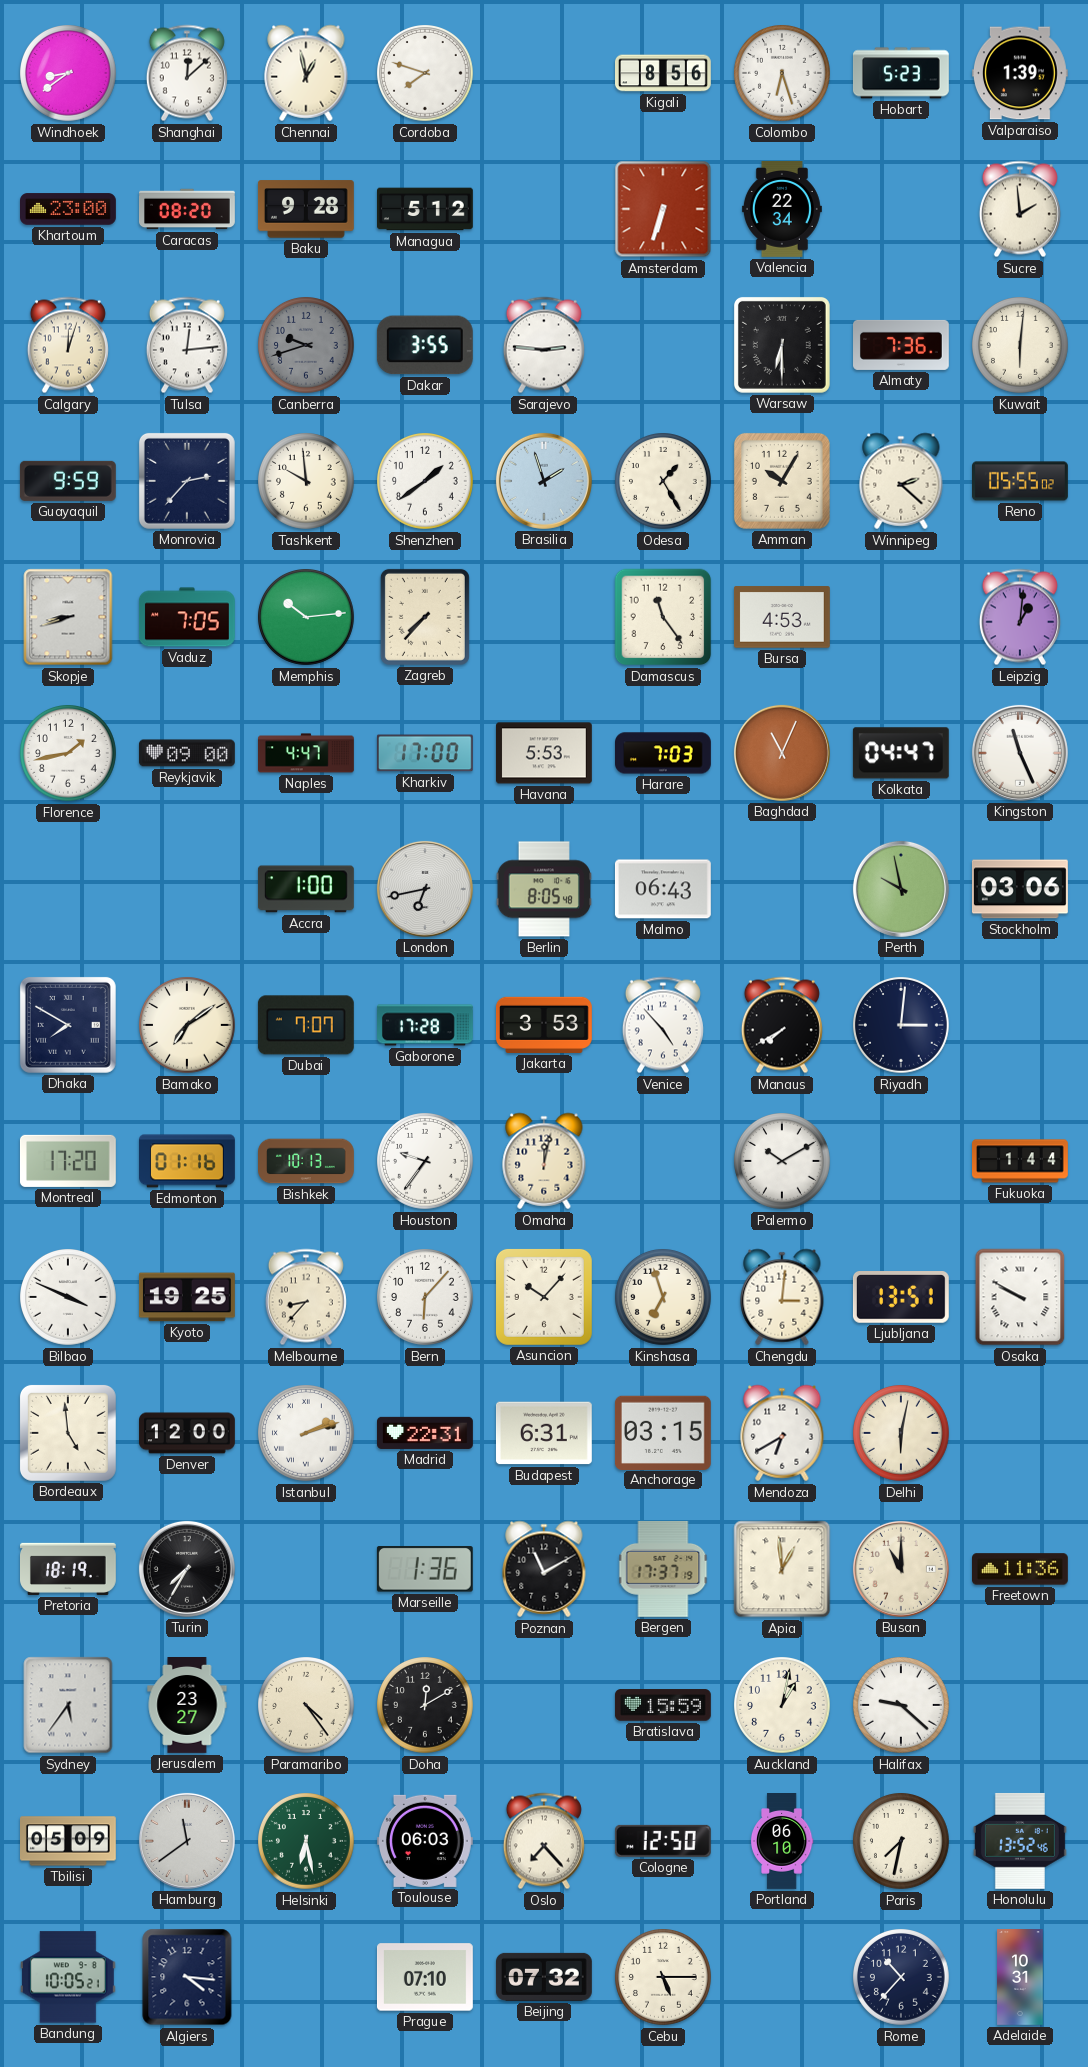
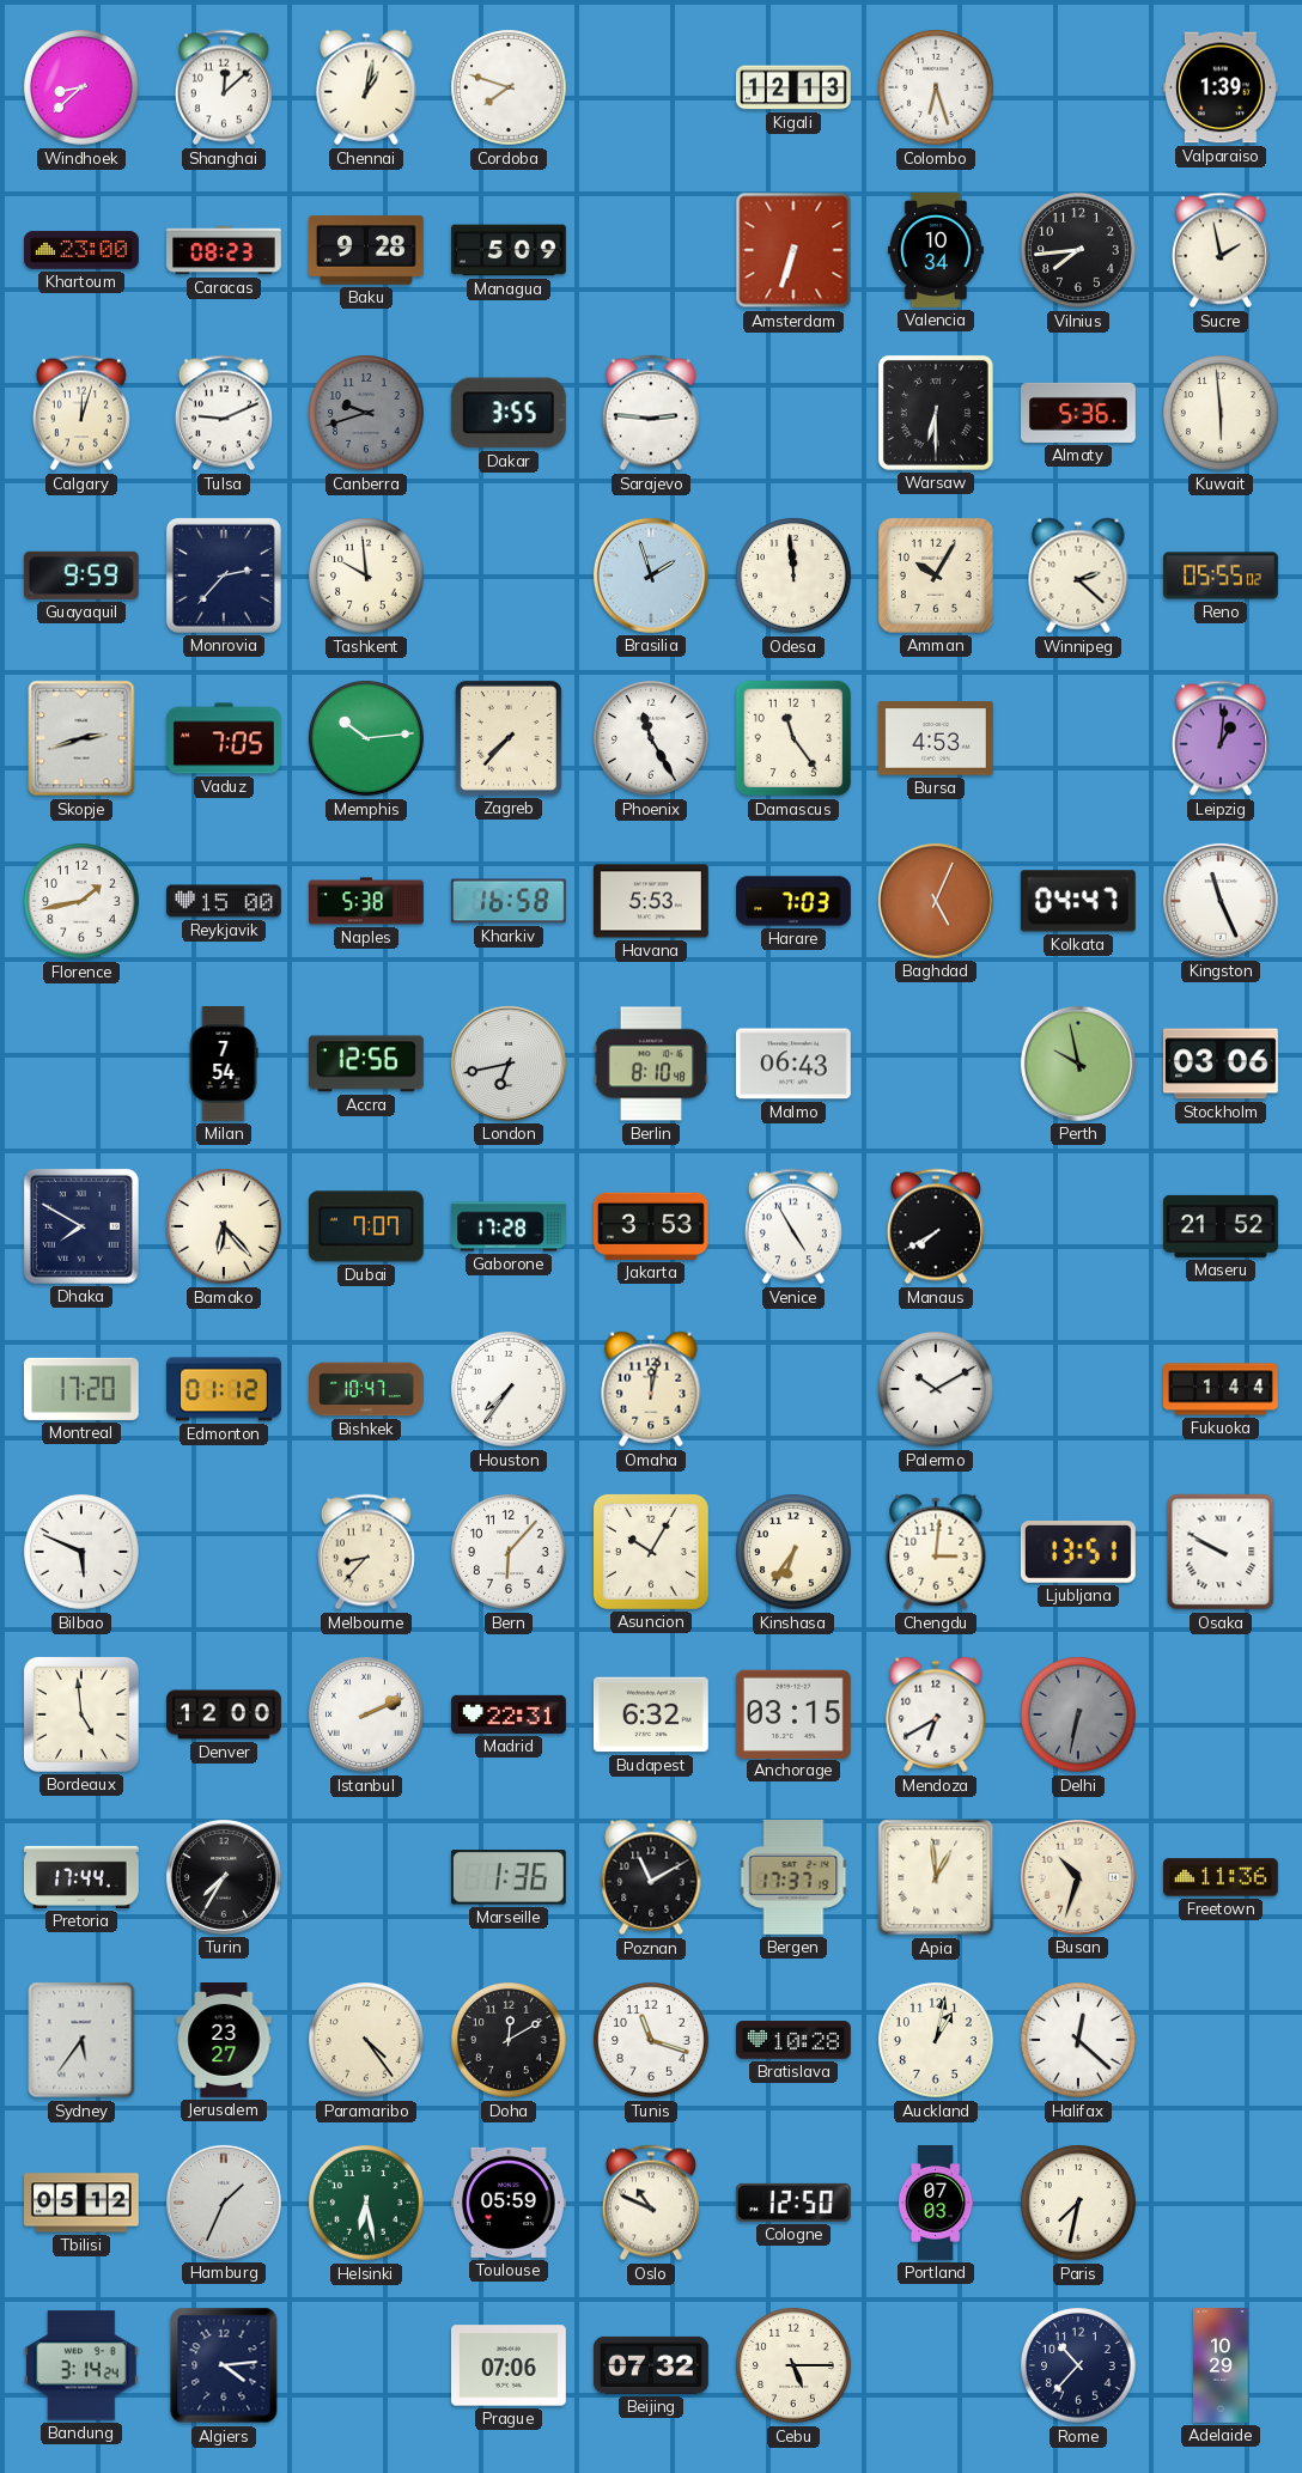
Windhoek: 8:39 -> 8:38
Chennai: 12:58 -> 1:02
Kigali: 8:56 -> 12:13
Hobart: 5:23 -> none
Caracas: 08:20 -> 08:23
Managua: 5:12 -> 5:09
Valencia: 22:34 -> 10:34
Vilnius: none -> 7:44
Sucre: 1:59 -> 1:58
Tulsa: 12:14 -> 9:11
Almaty: 7:36 -> 5:36
Kuwait: 6:01 -> 5:59
Shenzhen: 1:39 -> none
Odesa: 1:25 -> 11:59
Skopje: 8:42 -> 2:42
Phoenix: none -> 11:25
Reykjavik: 09:00 -> 15:00
Naples: 4:47 -> 5:38
Kharkiv: 17:00 -> 16:58
Baghdad: 11:04 -> 5:04
Milan: none -> 7:54
Accra: 1:00 -> 12:56
Berlin: 8:05 -> 8:10
Bamako: 7:09 -> 6:23
Venice: 4:53 -> 4:55
Riyadh: 3:01 -> none
Maseru: none -> 21:52
Edmonton: 01:16 -> 01:12
Bishkek: 10:13 -> 10:47
Houston: 9:36 -> 7:36
Bilbao: 3:49 -> 5:49
Kyoto: 19:25 -> none
Asuncion: 10:07 -> 10:05
Kinshasa: 6:57 -> 6:36
Istanbul: 2:12 -> 2:11
Budapest: 6:31 -> 6:32
Delhi: 6:02 -> 6:32
Delhi dial: cream -> grey
Pretoria: 18:19 -> 17:44
Busan: 11:00 -> 10:33
Tunis: none -> 11:18
Bratislava: 15:59 -> 10:28
Halifax: 9:22 -> 12:22
Tbilisi: 05:09 -> 05:12
Hamburg: 11:39 -> 1:34
Toulouse: 06:03 -> 05:59
Oslo: 7:23 -> 10:49
Portland: 06:10 -> 07:03
Honolulu: 13:52 -> none
Bandung: 10:05 -> 3:14
Algiers: 4:16 -> 4:14
Prague: 07:10 -> 07:06
Adelaide: 10:31 -> 10:29
